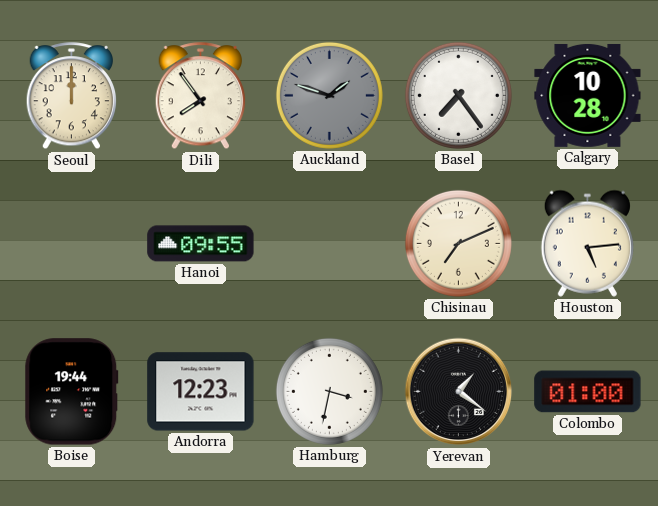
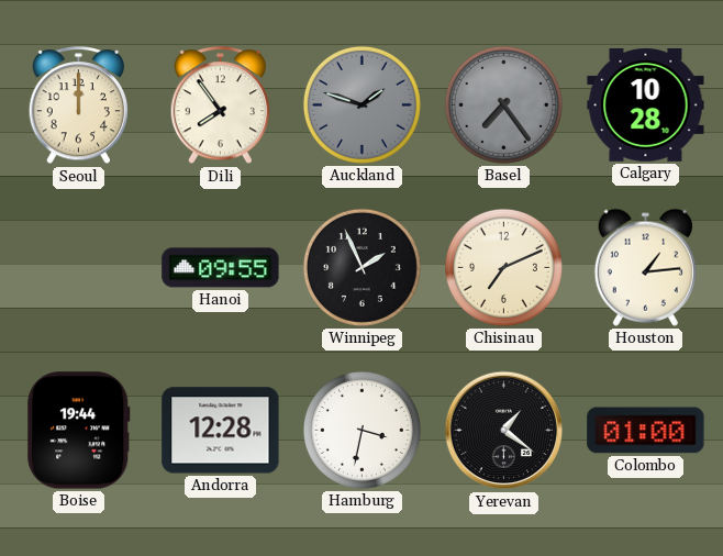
Basel dial: white -> grey
Winnipeg: none -> 1:56
Houston: 5:14 -> 1:14
Andorra: 12:23 -> 12:28
